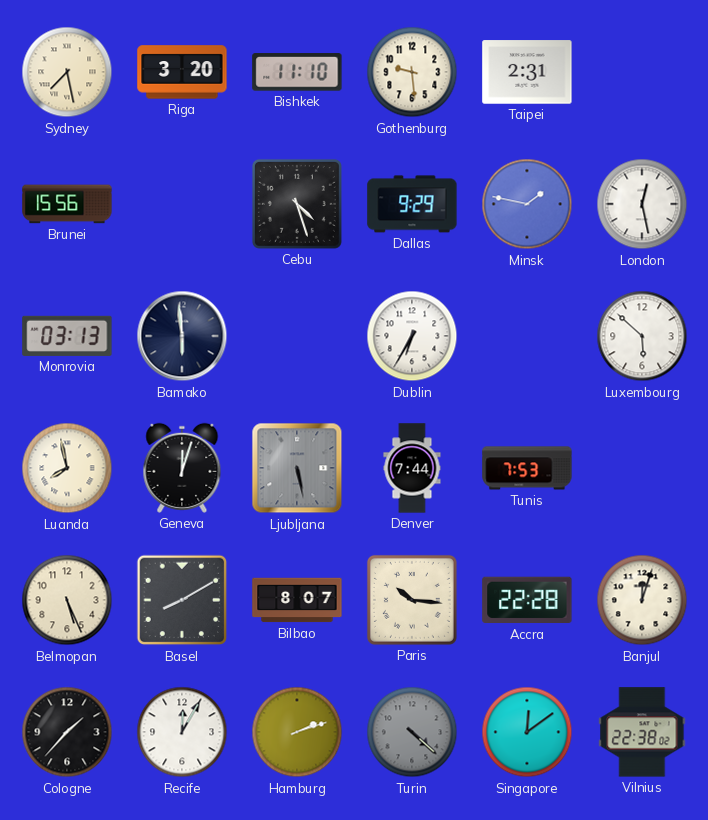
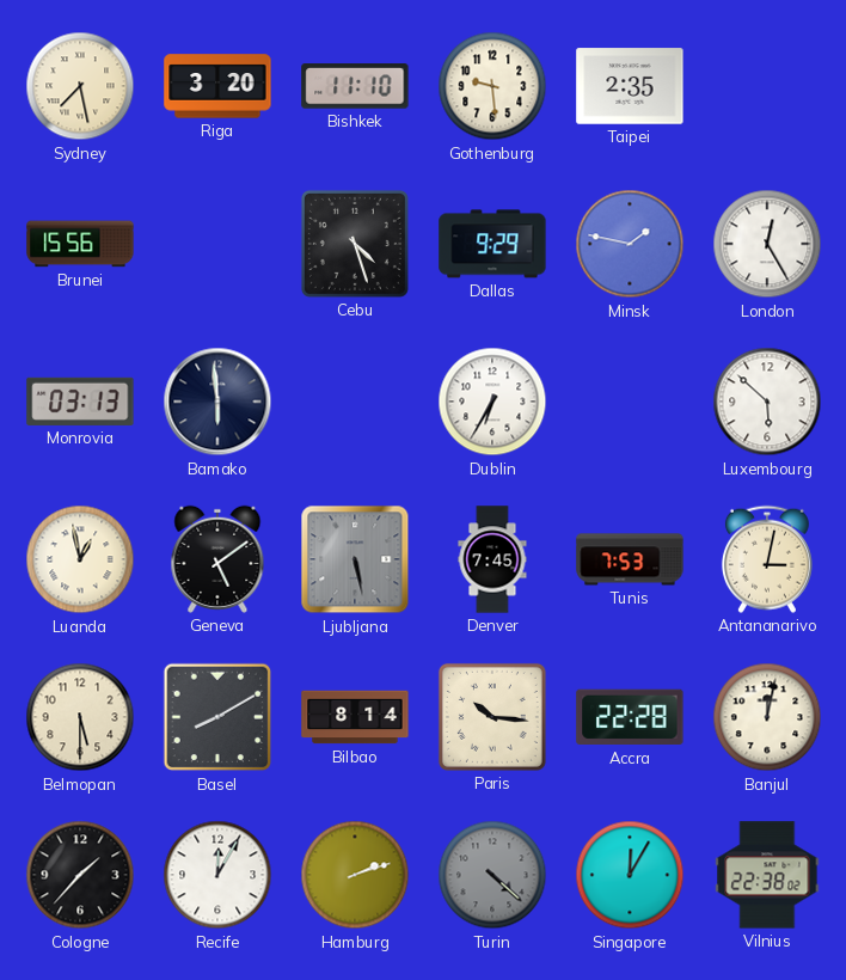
Taipei: 2:31 -> 2:35
London: 12:28 -> 12:25
Luanda: 7:58 -> 12:58
Geneva: 12:03 -> 5:09
Denver: 7:44 -> 7:45
Antananarivo: none -> 3:02
Belmopan: 5:26 -> 5:30
Bilbao: 8:07 -> 8:14
Banjul: 12:03 -> 12:02
Singapore: 12:09 -> 12:05
